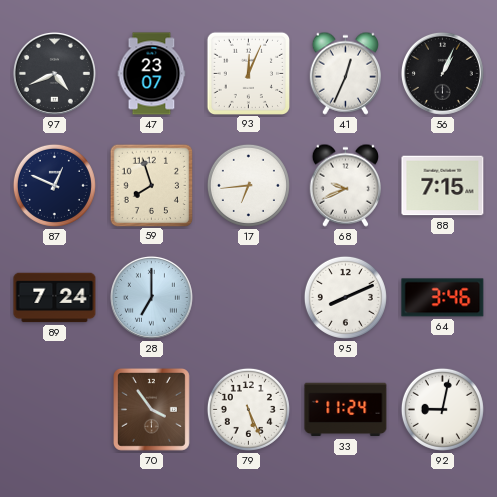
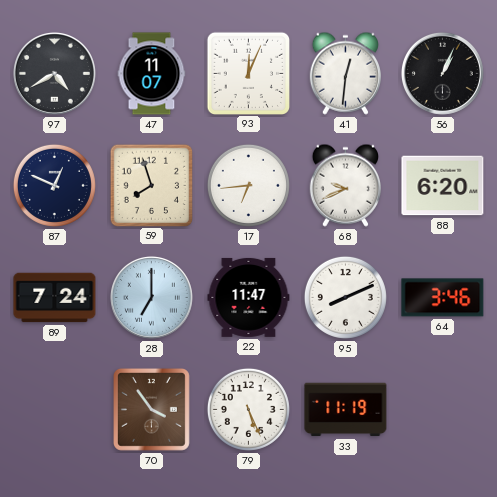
97: 4:41 -> 4:40
47: 23:07 -> 11:07
41: 12:34 -> 12:31
88: 7:15 -> 6:20
22: none -> 11:47
33: 11:24 -> 11:19
92: 9:02 -> none
